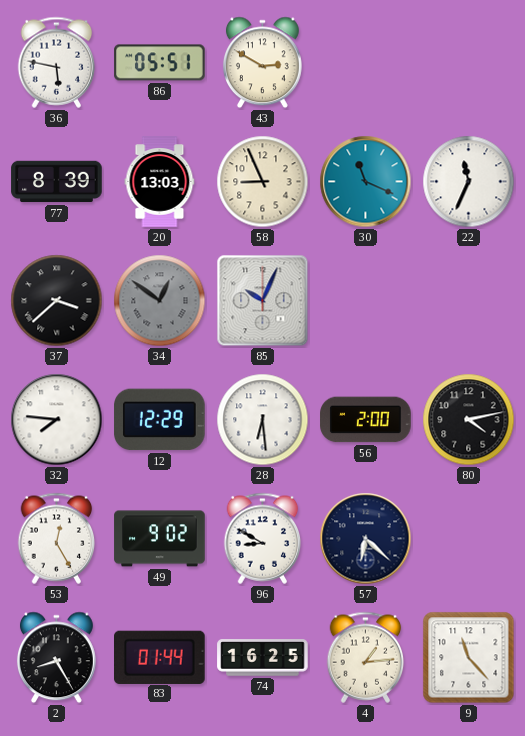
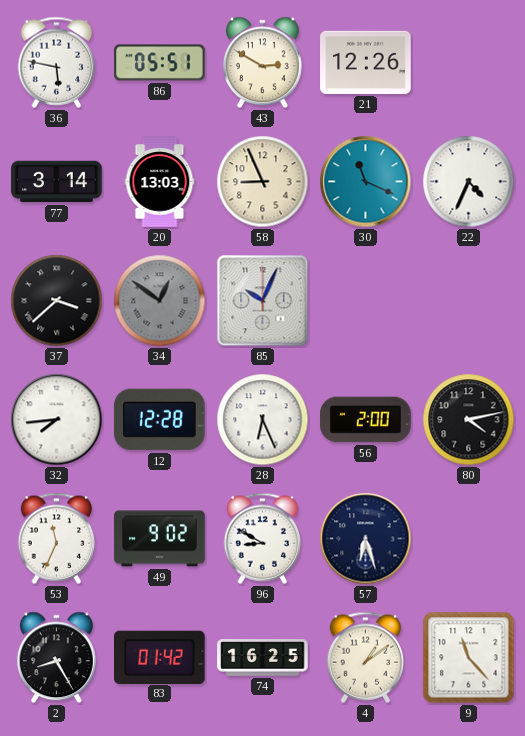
21: none -> 12:26
77: 8:39 -> 3:14
22: 11:34 -> 4:34
32: 7:46 -> 7:44
12: 12:29 -> 12:28
28: 6:29 -> 6:26
53: 12:25 -> 11:34
57: 6:22 -> 6:27
83: 01:44 -> 01:42
4: 1:14 -> 1:09
